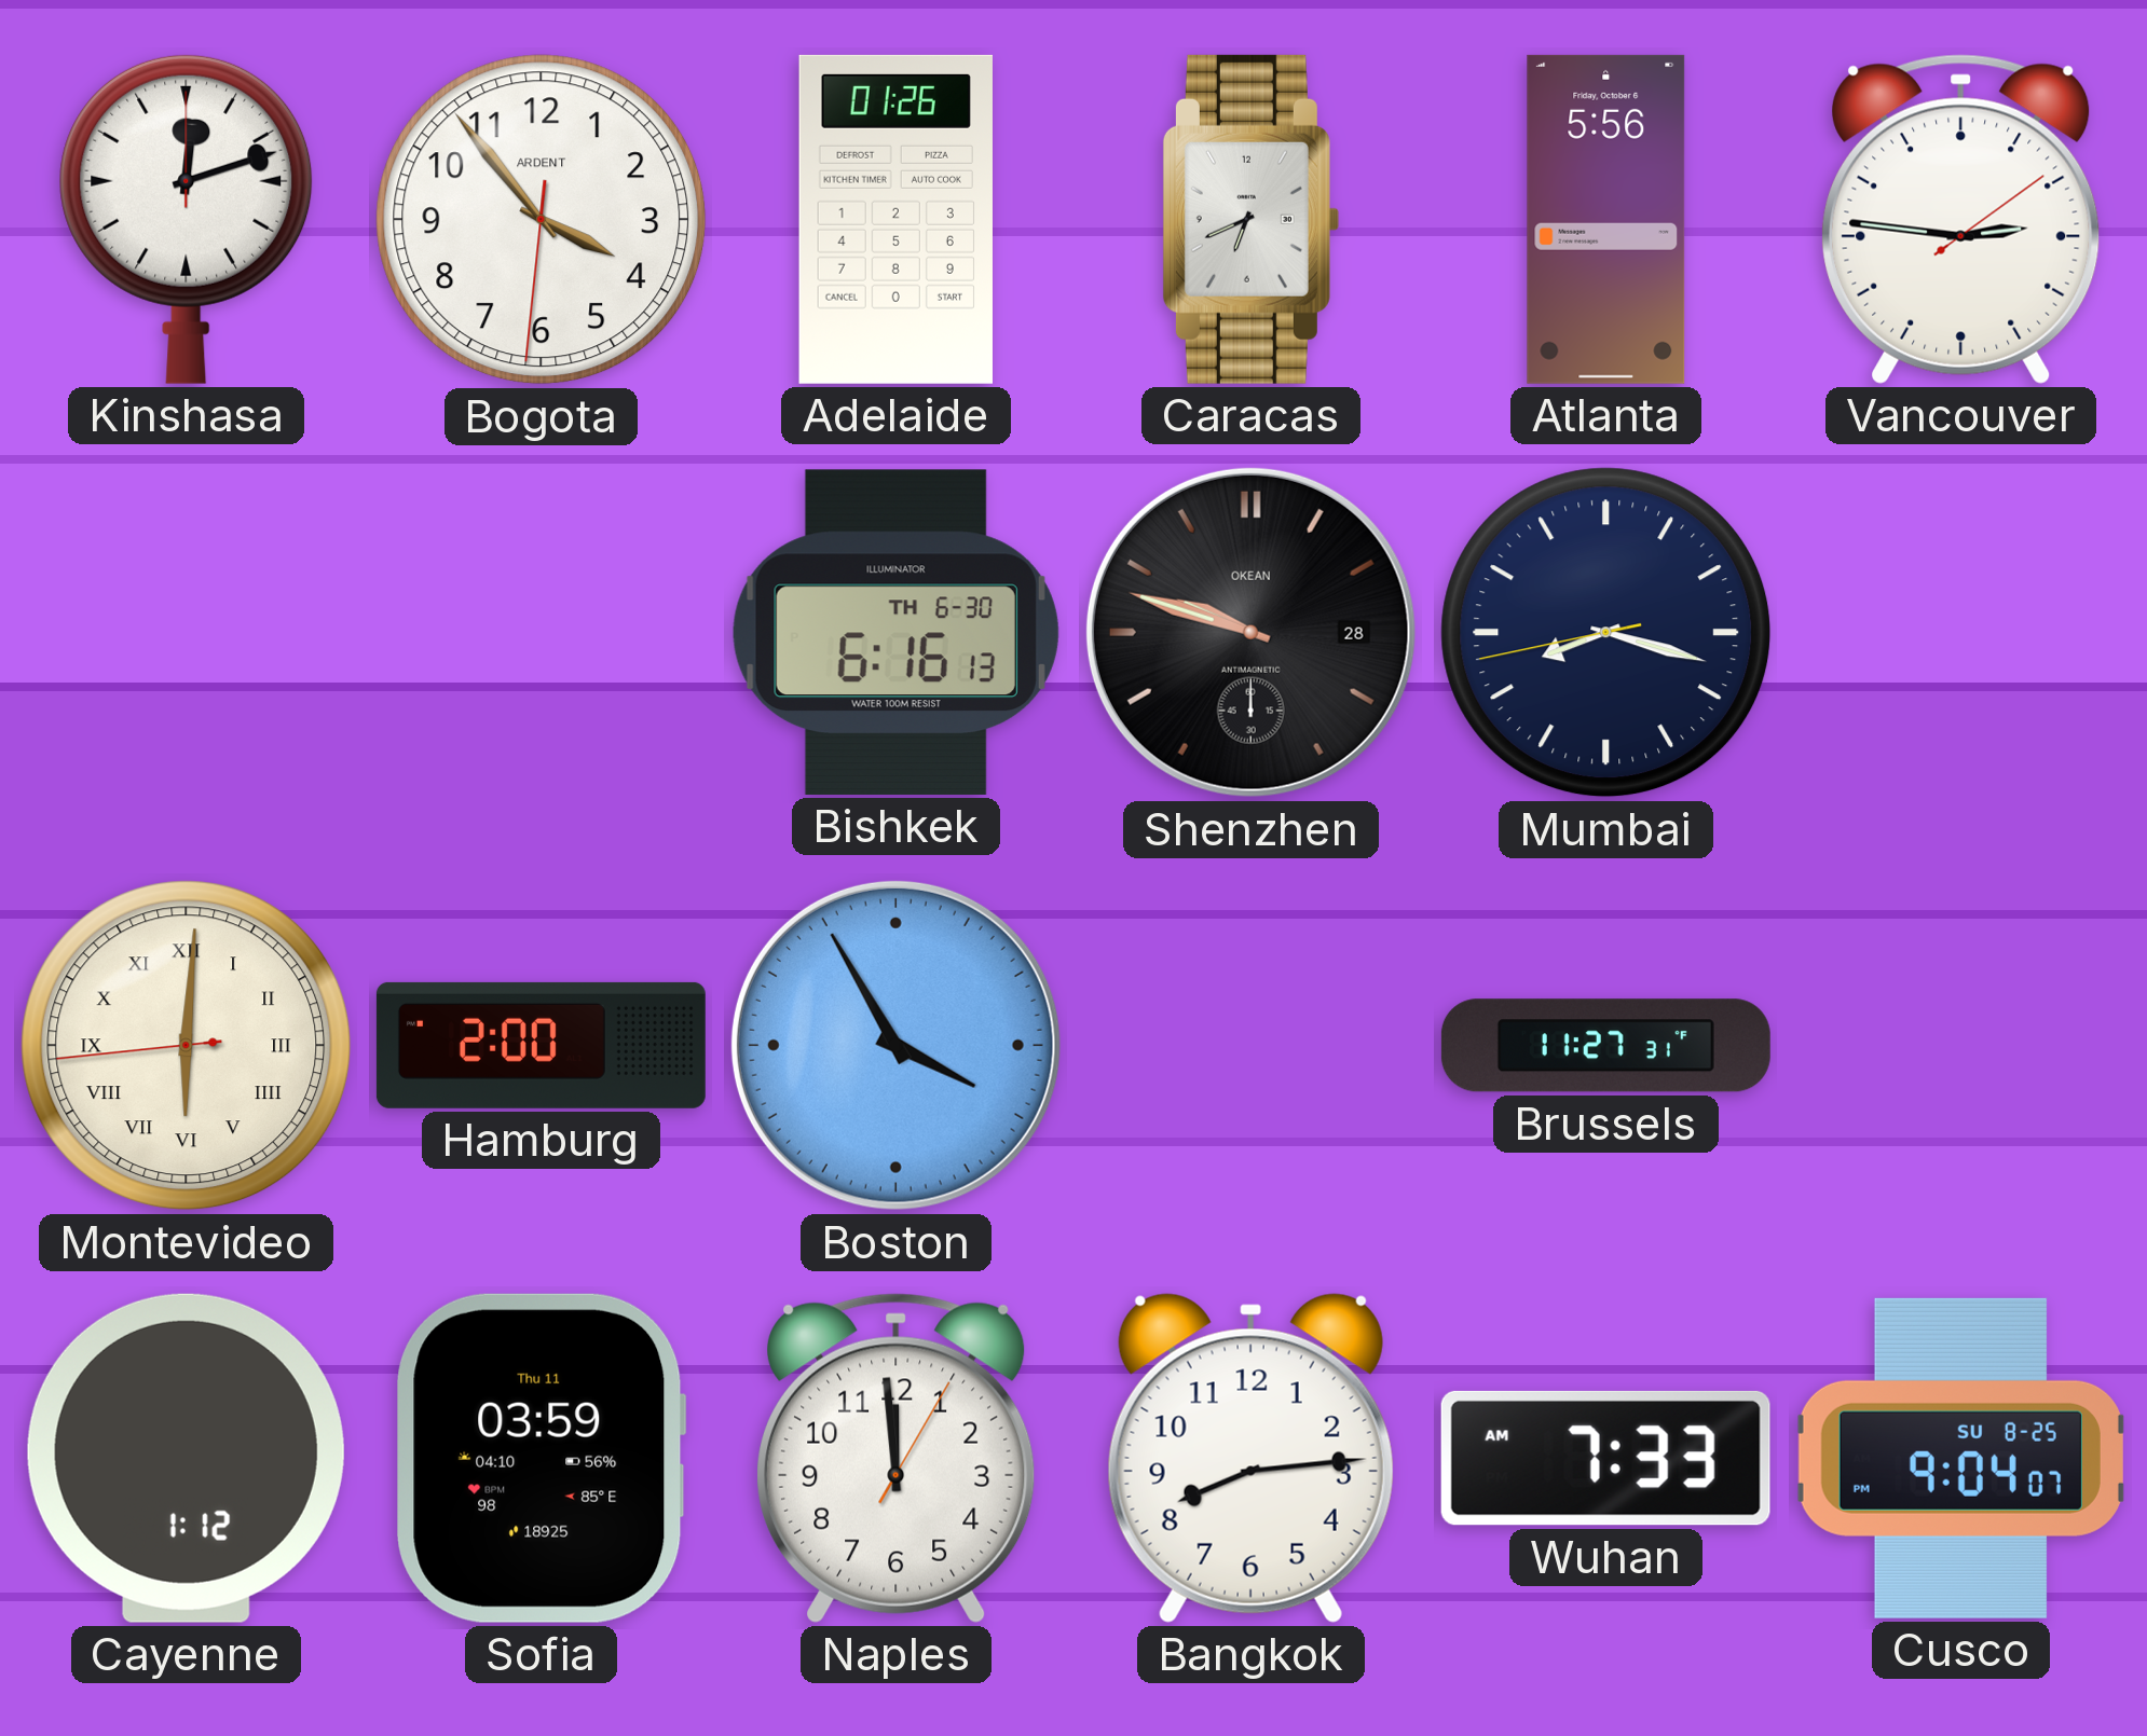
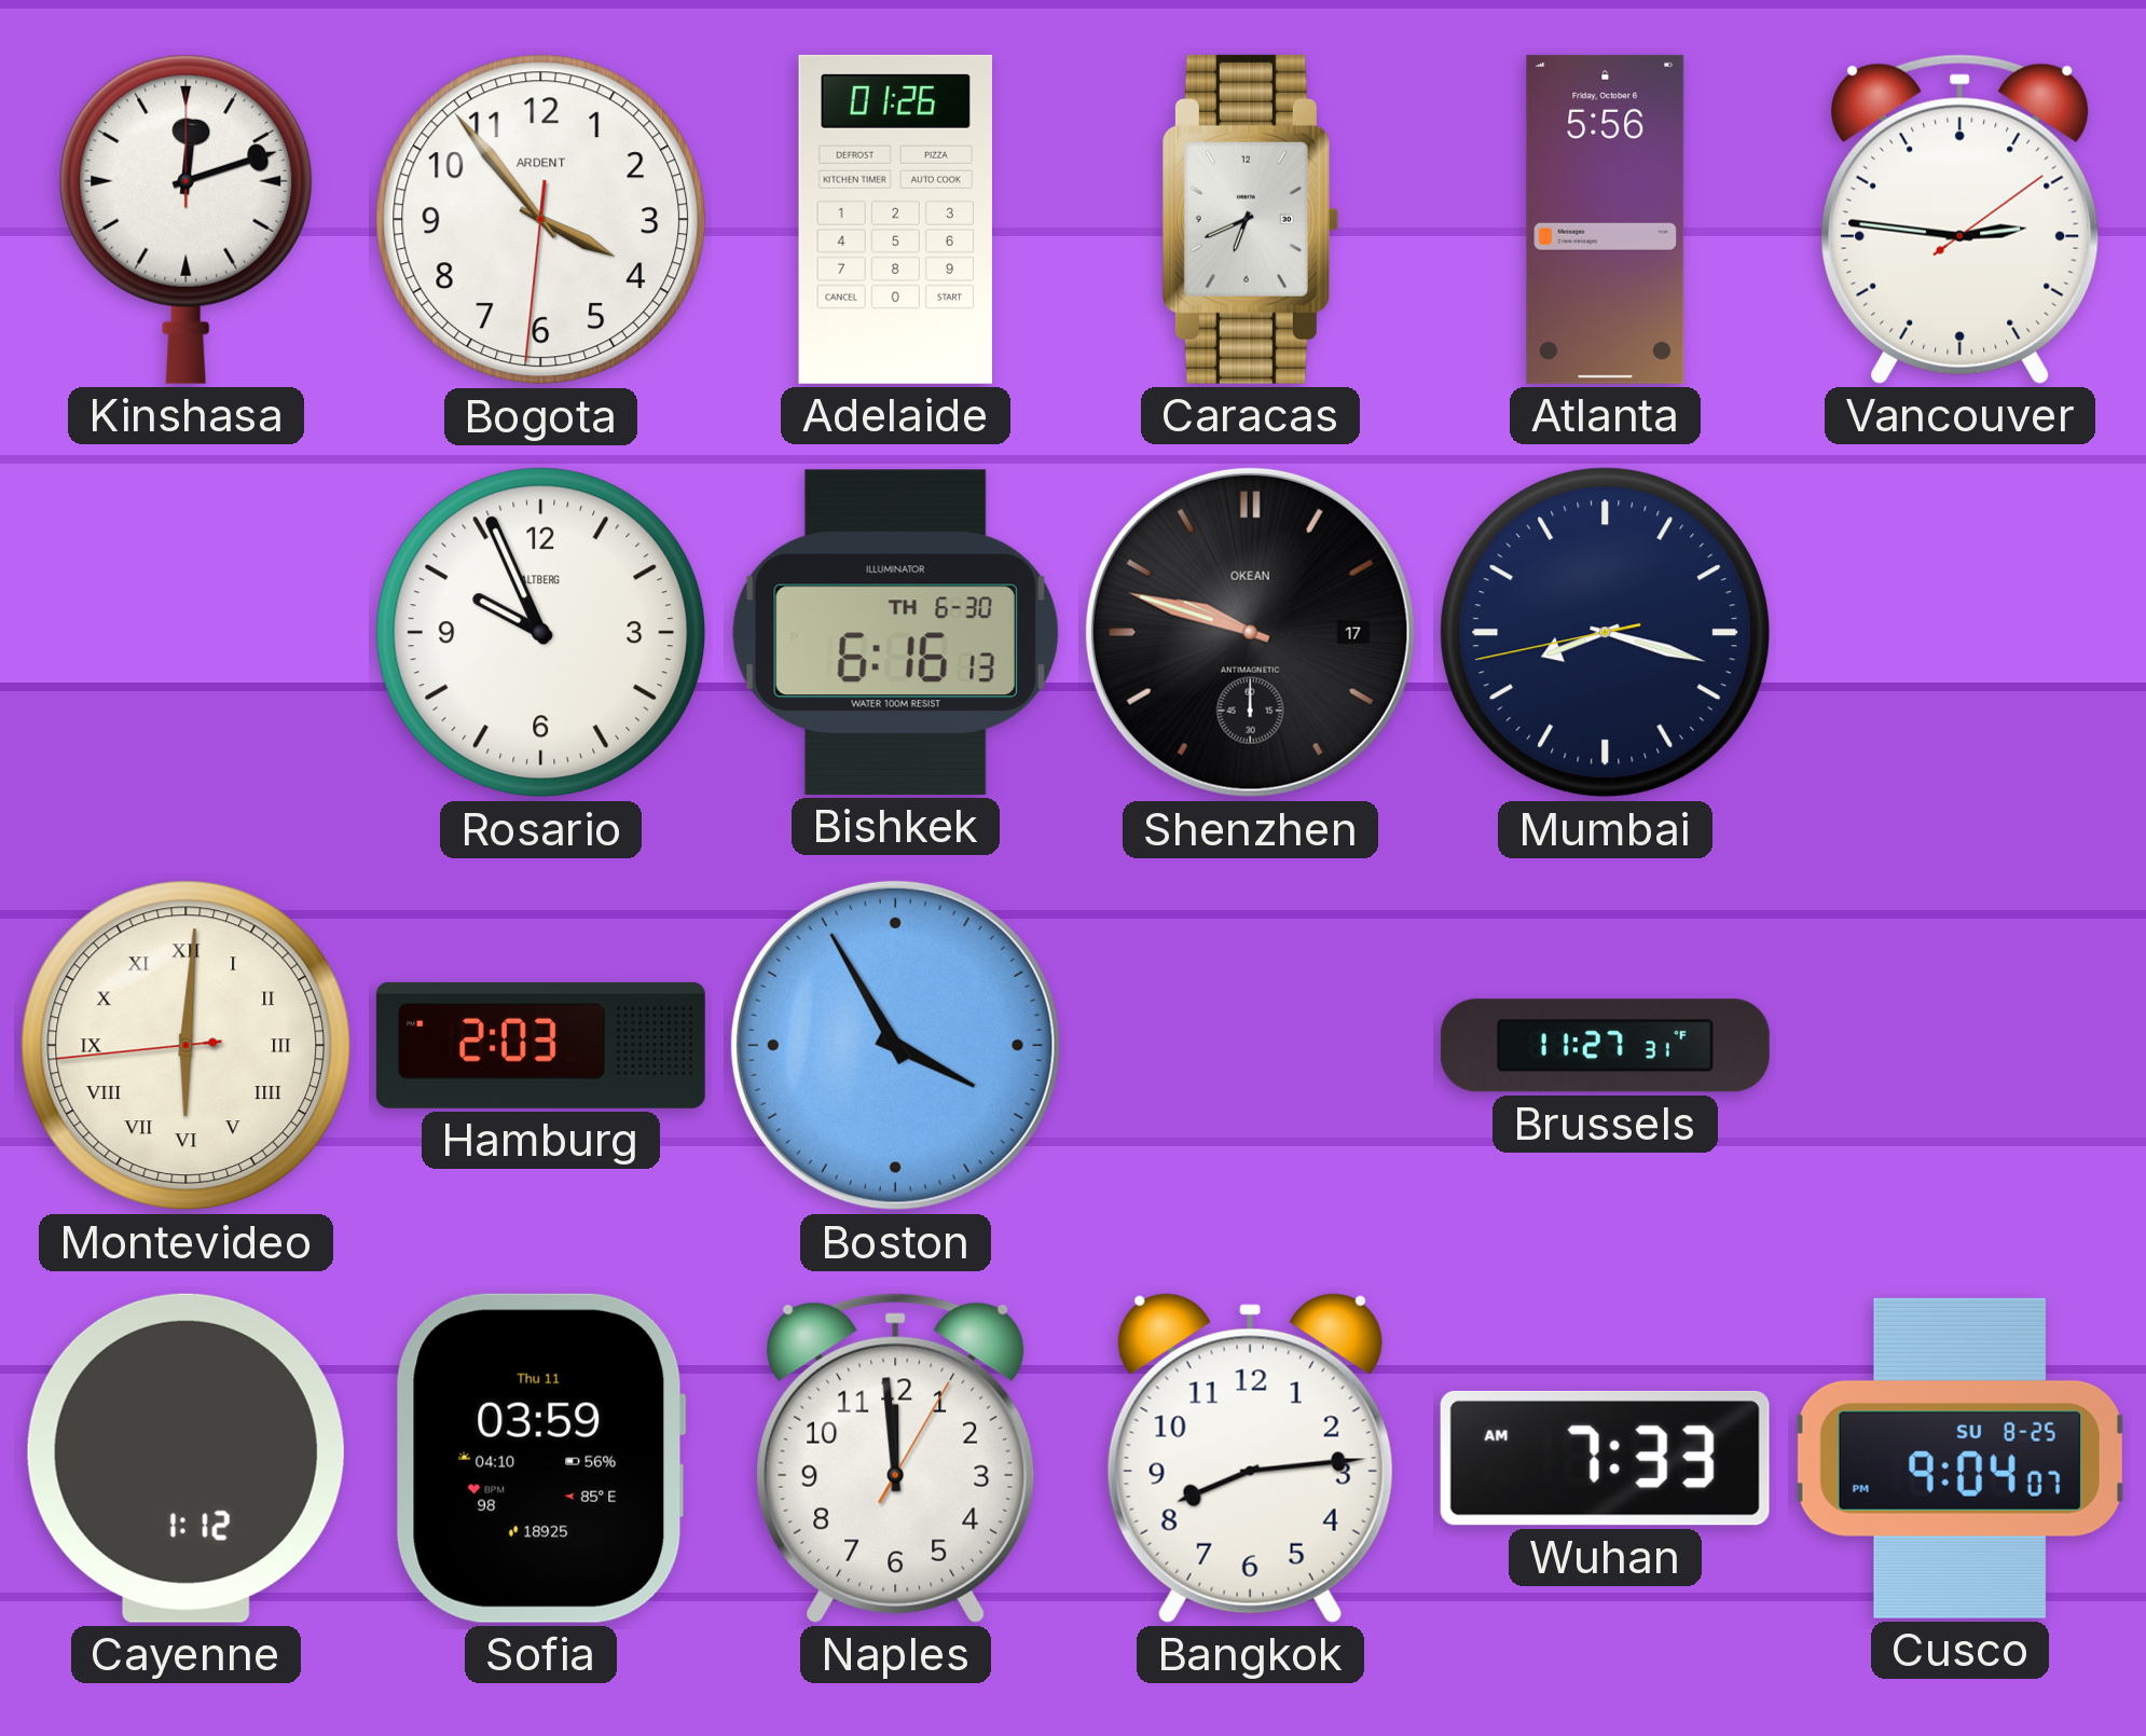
Rosario: none -> 9:56
Shenzhen date: 28 -> 17
Hamburg: 2:00 -> 2:03
